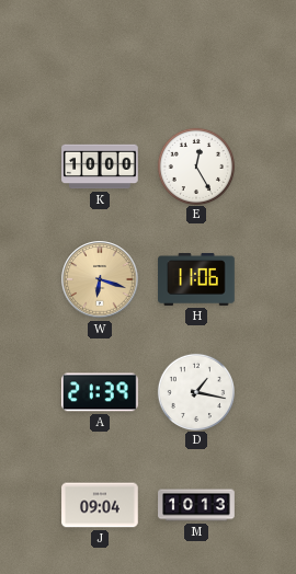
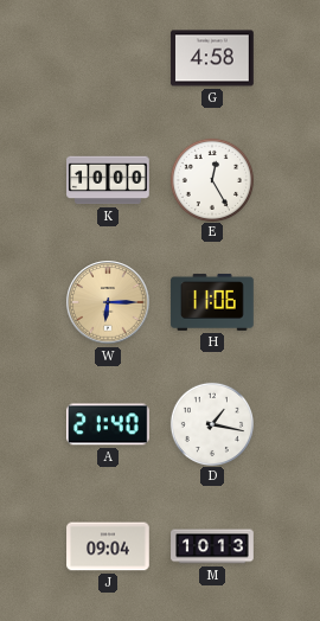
G: none -> 4:58
W: 6:18 -> 6:15
A: 21:39 -> 21:40
